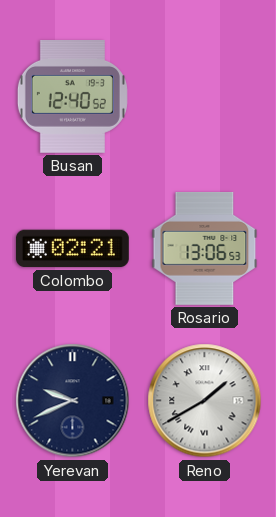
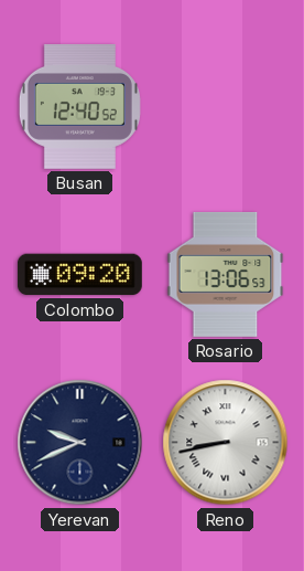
Colombo: 02:21 -> 09:20
Reno: 1:40 -> 8:43
